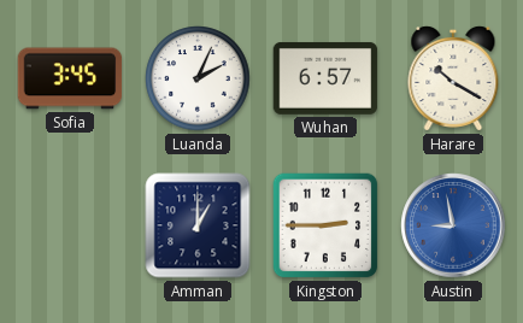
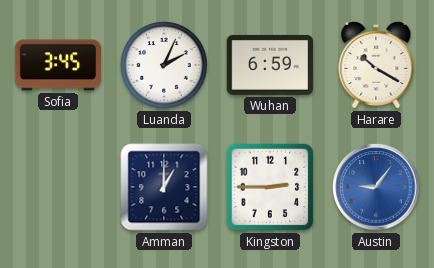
Wuhan: 6:57 -> 6:59
Austin: 8:58 -> 9:06
